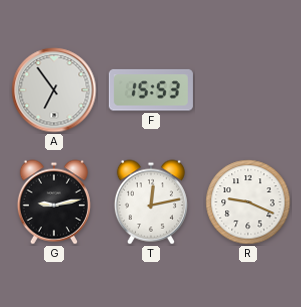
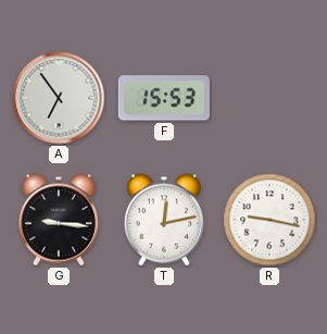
G: 9:13 -> 9:16
R: 9:19 -> 9:17
